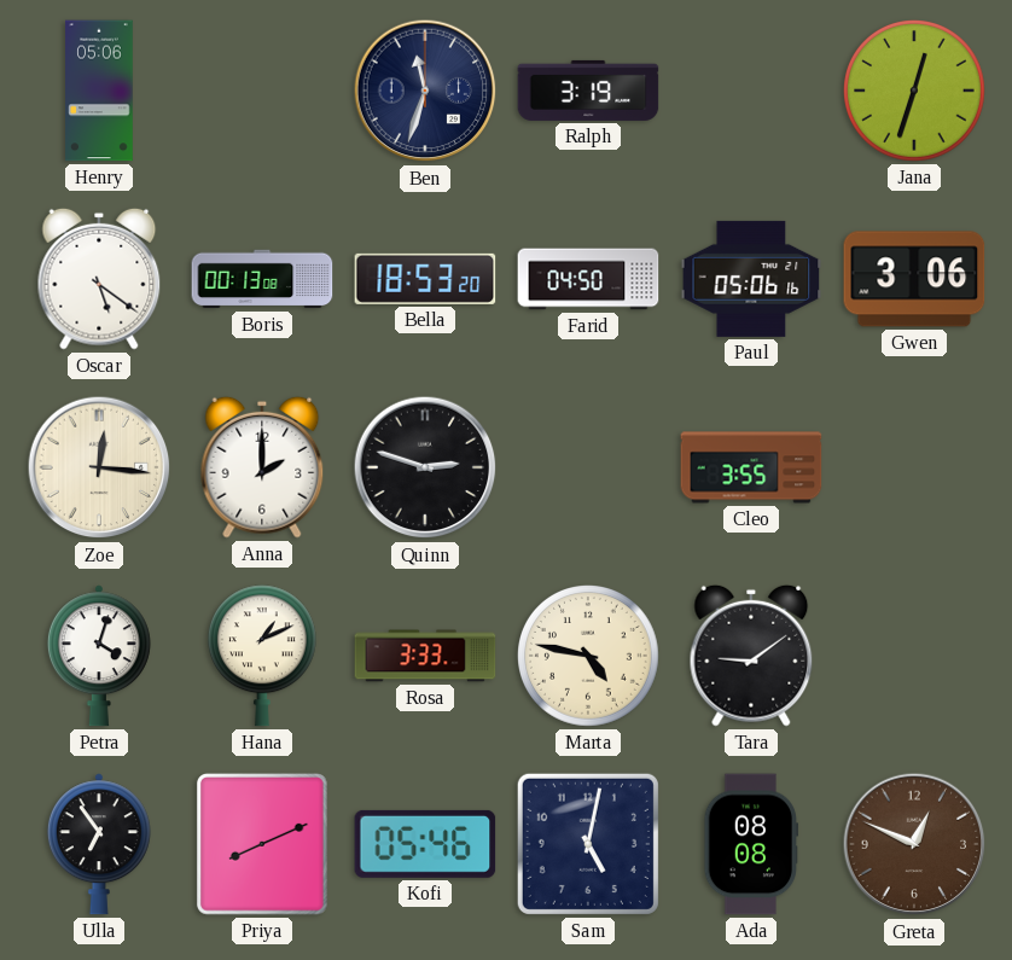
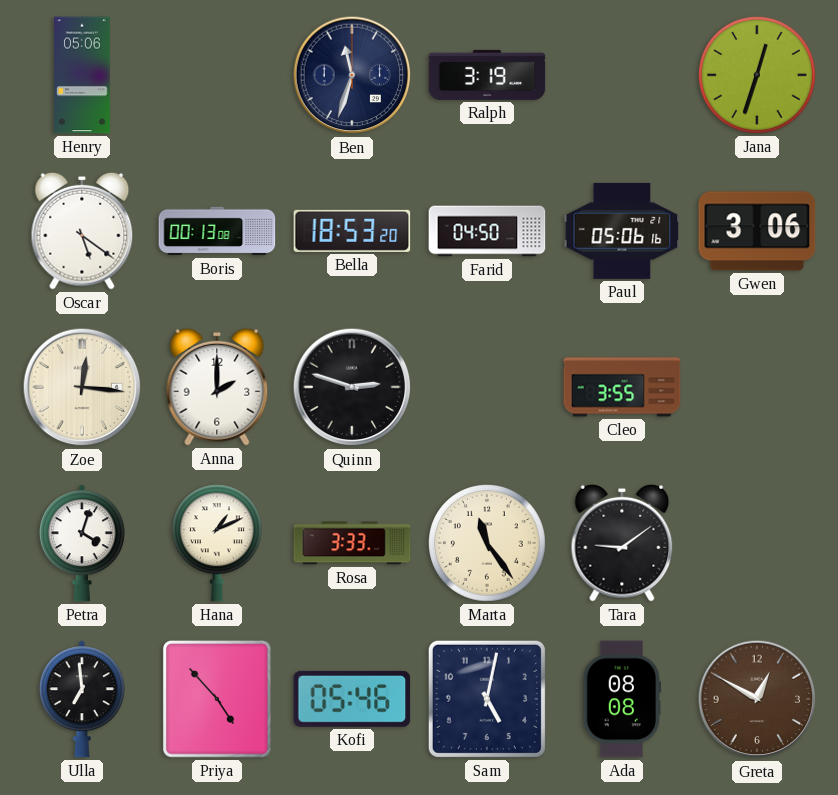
Marta: 4:47 -> 11:24
Ulla: 6:54 -> 6:59
Priya: 8:11 -> 4:53
Greta: 12:49 -> 12:50
